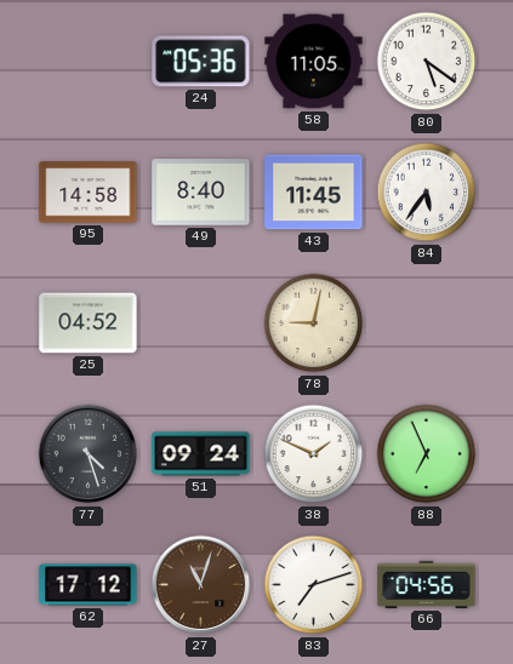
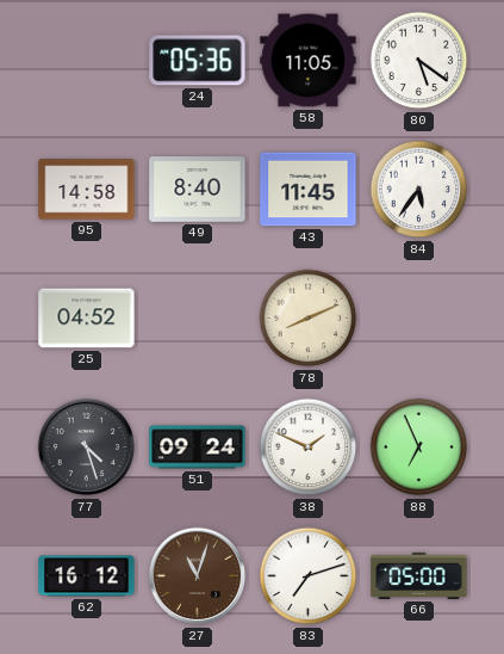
78: 9:02 -> 8:11
62: 17:12 -> 16:12
66: 04:56 -> 05:00
